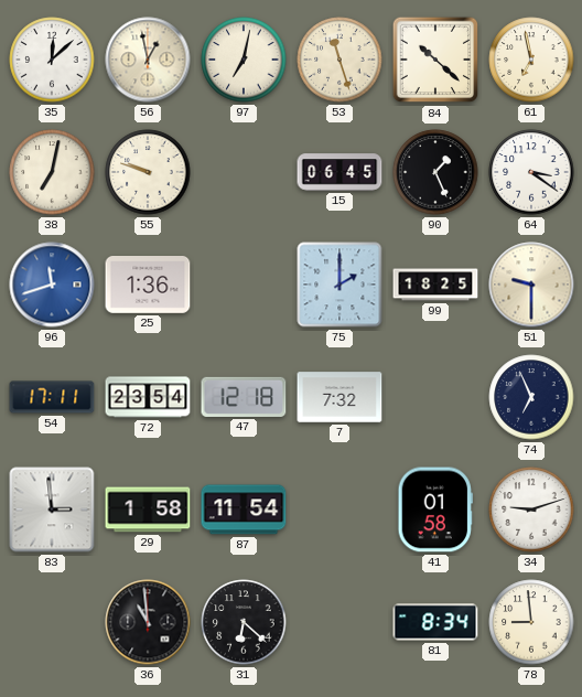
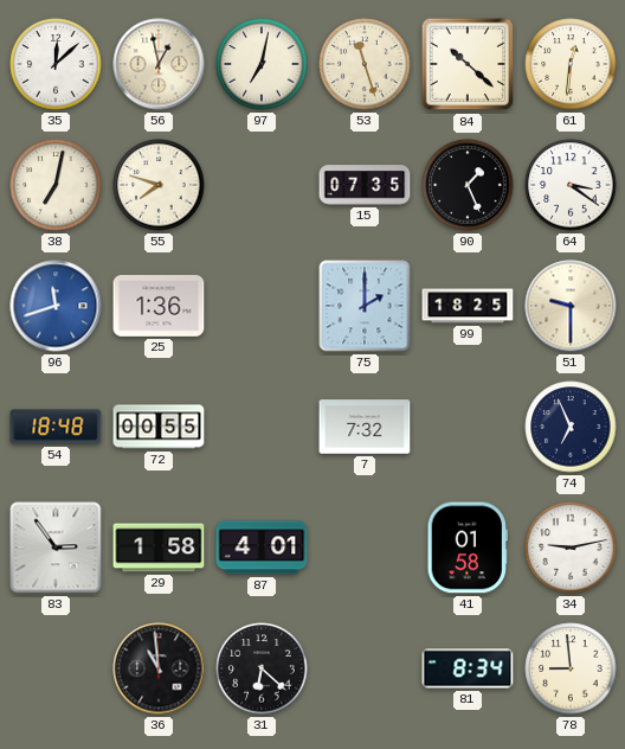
61: 6:58 -> 12:31
55: 9:48 -> 7:48
15: 06:45 -> 07:35
54: 17:11 -> 18:48
72: 23:54 -> 00:55
47: 12:18 -> none
83: 2:59 -> 2:54
87: 11:54 -> 4:01
34: 9:12 -> 9:13
